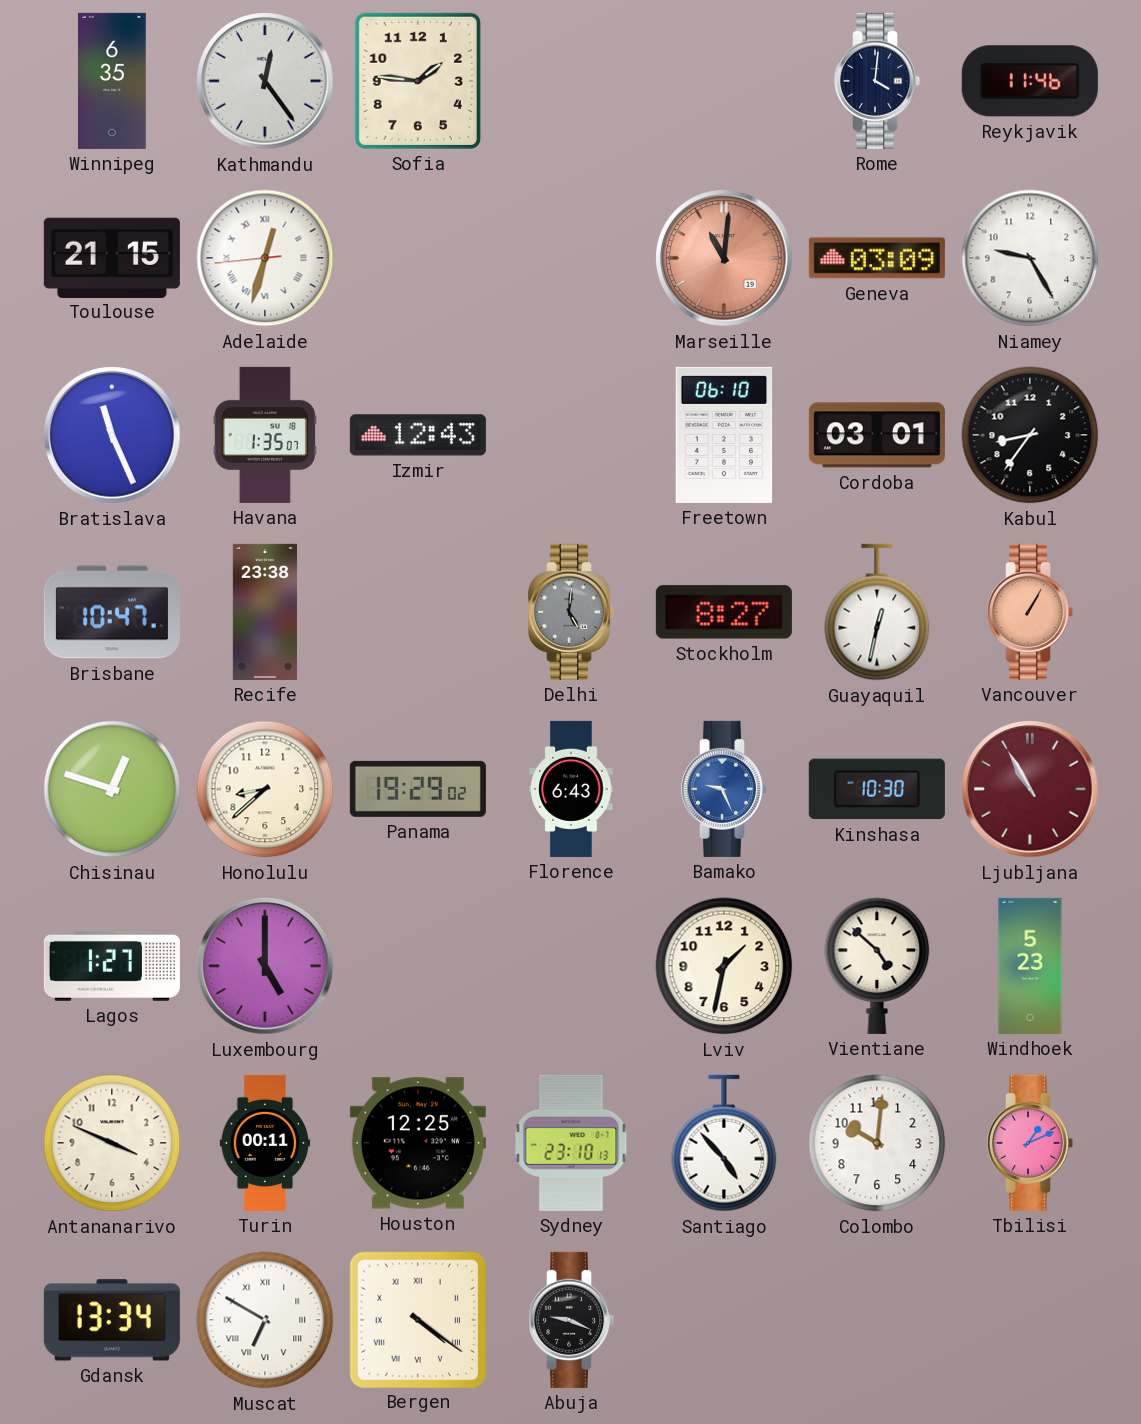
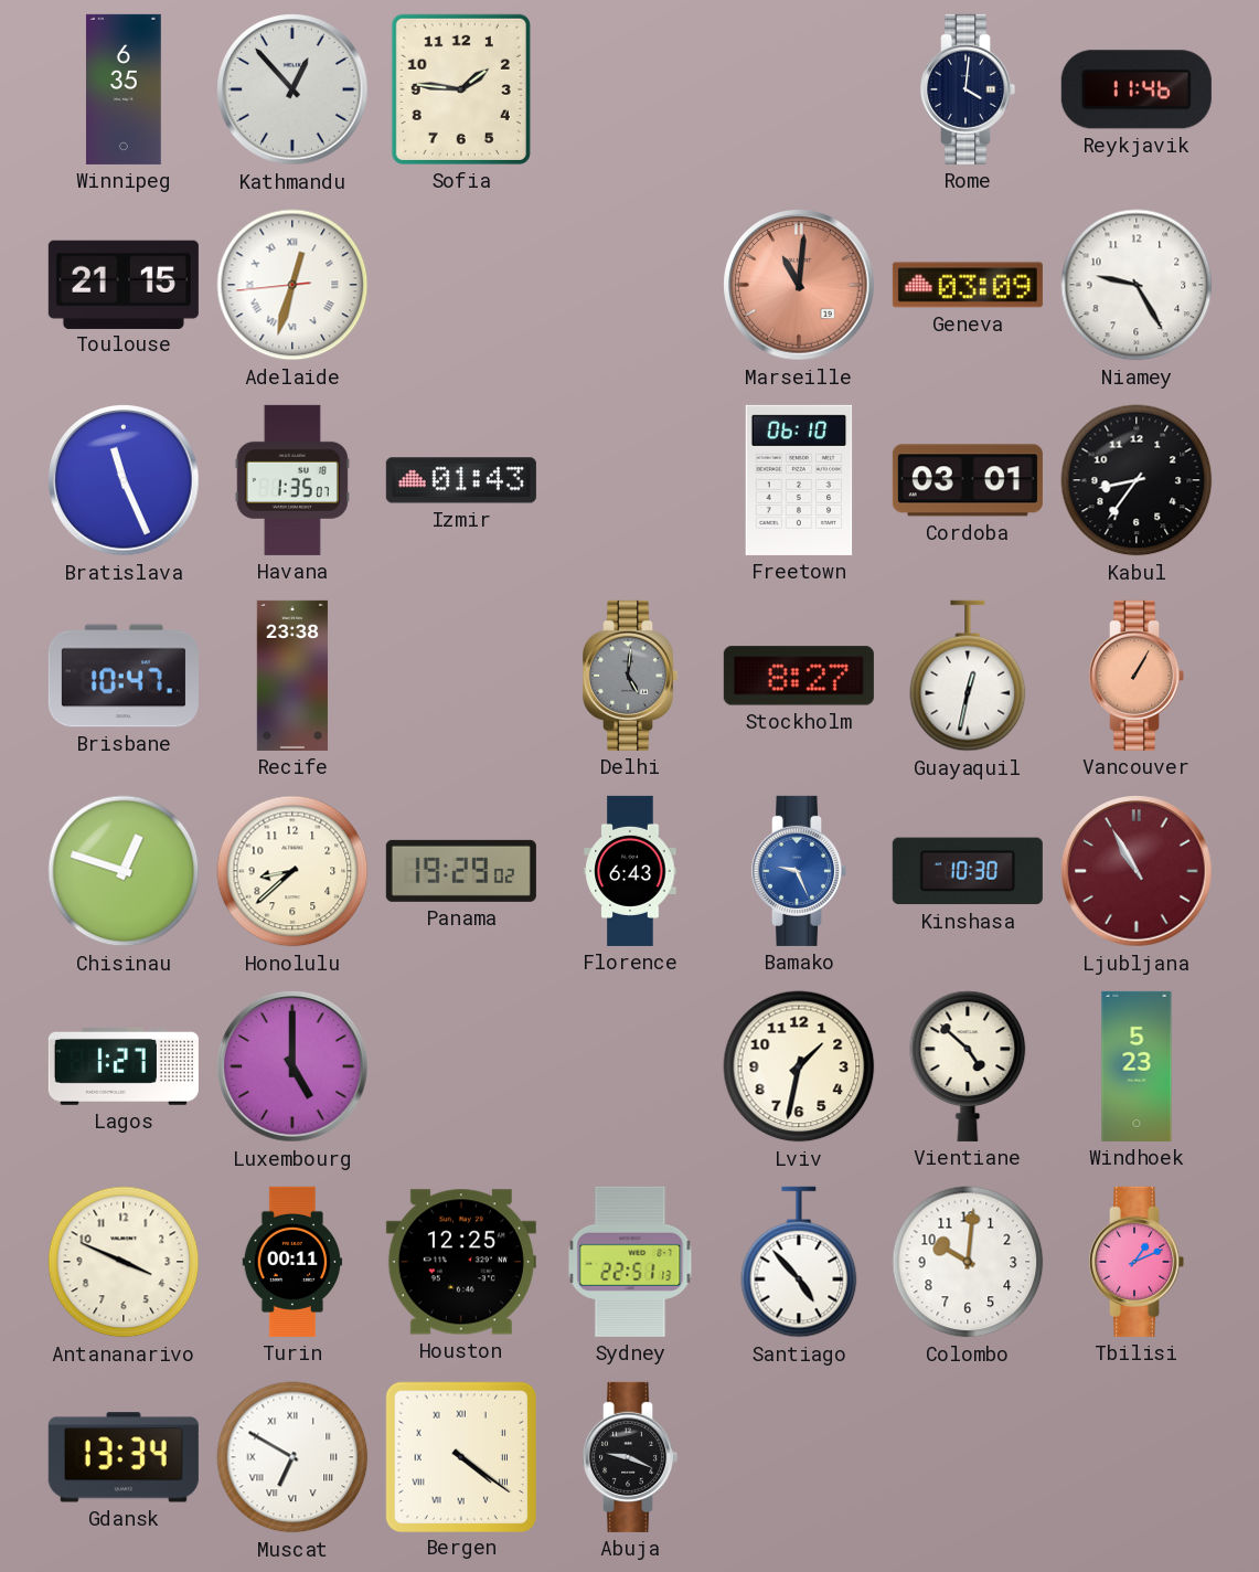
Kathmandu: 12:24 -> 12:53
Izmir: 12:43 -> 01:43
Sydney: 23:10 -> 22:51
